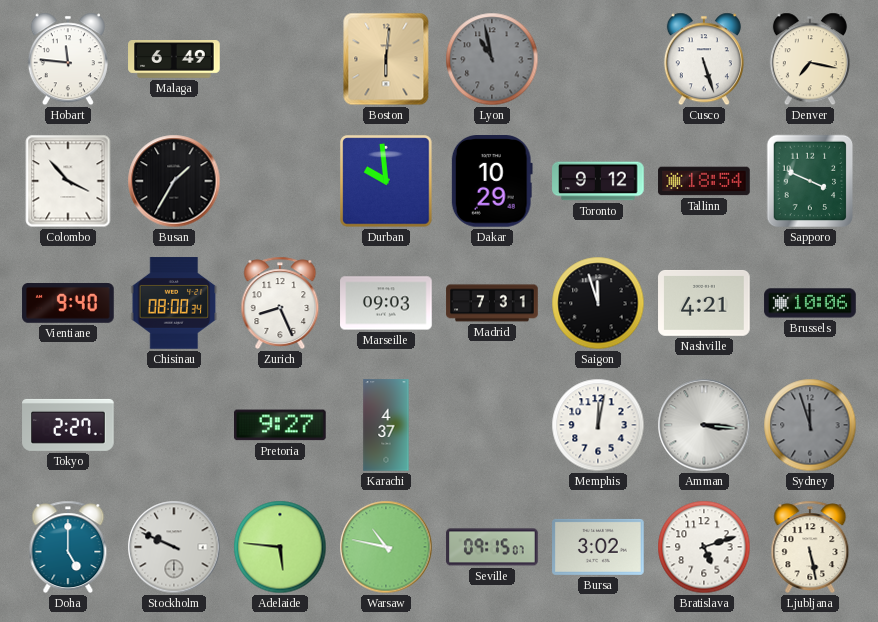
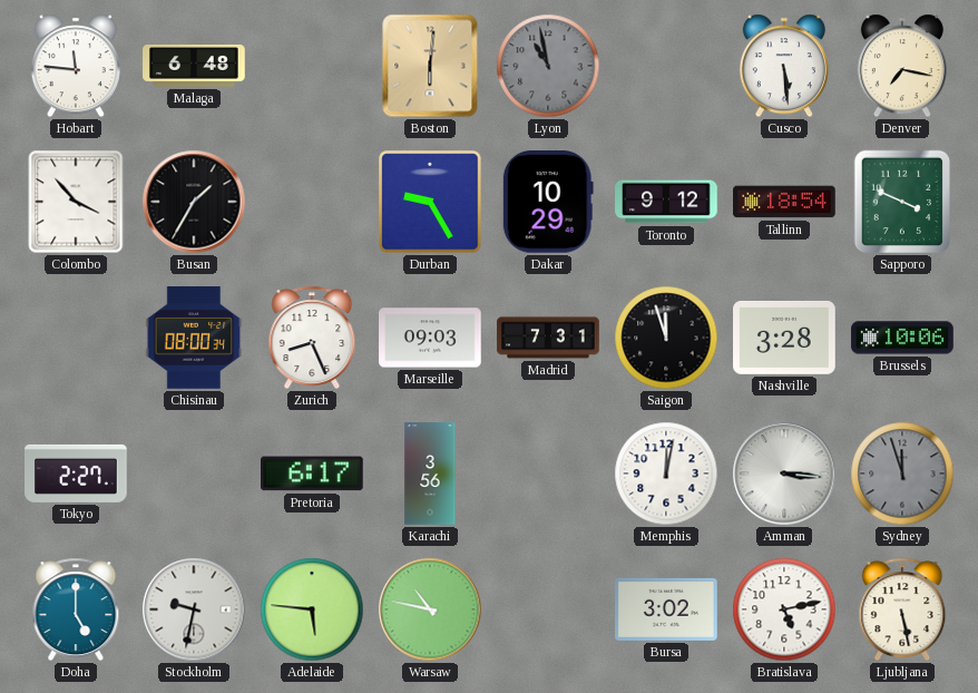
Malaga: 6:49 -> 6:48
Cusco: 5:27 -> 5:29
Durban: 9:59 -> 9:25
Vientiane: 9:40 -> none
Nashville: 4:21 -> 3:28
Pretoria: 9:27 -> 6:17
Karachi: 4:37 -> 3:56
Stockholm: 9:49 -> 9:32
Seville: 09:15 -> none
Bratislava: 5:12 -> 5:13
